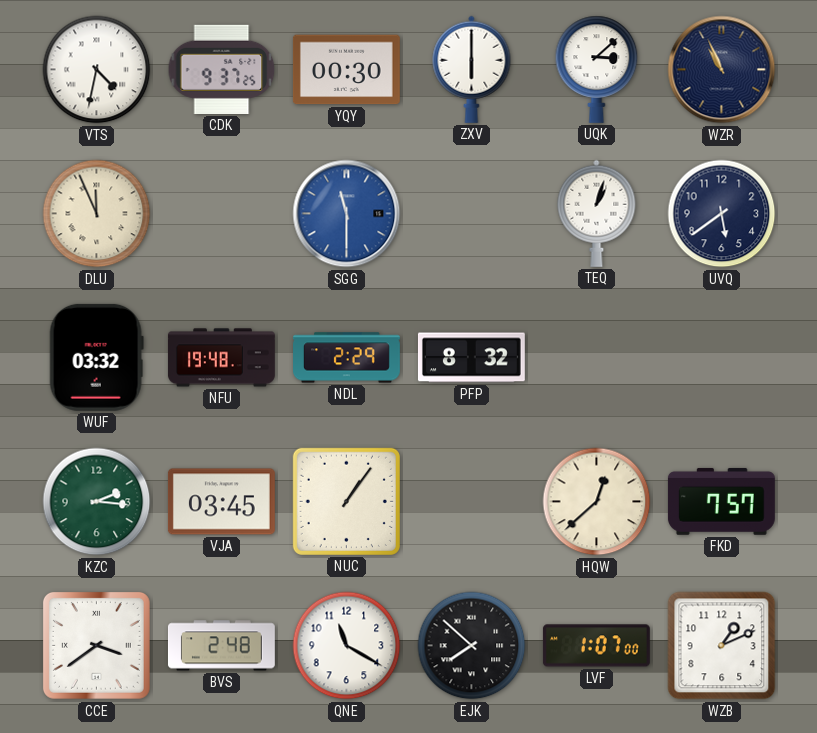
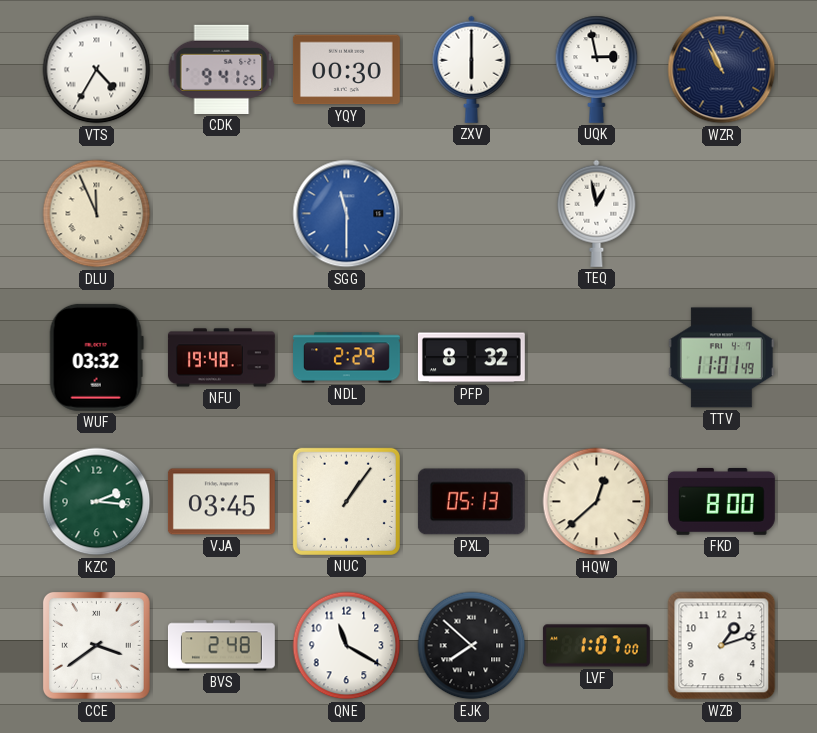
VTS: 4:32 -> 4:35
CDK: 9:37 -> 9:41
UQK: 3:08 -> 2:58
TEQ: 1:03 -> 12:58
UVQ: 5:39 -> none
TTV: none -> 11:01
PXL: none -> 05:13
FKD: 7:57 -> 8:00
WZB: 1:11 -> 1:12
